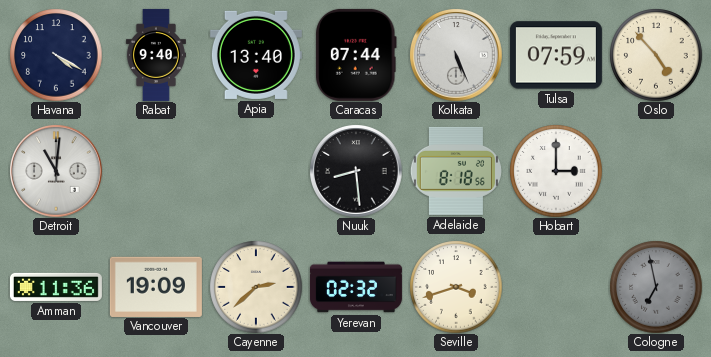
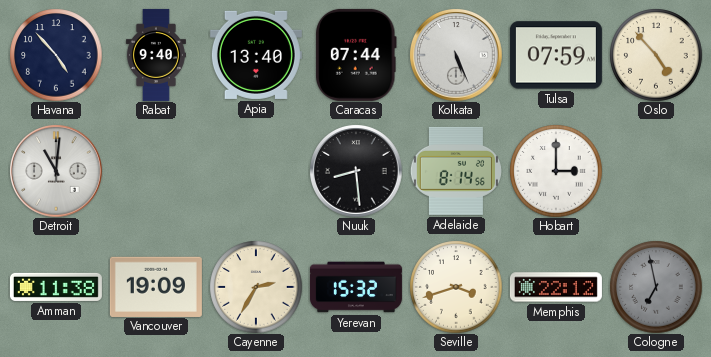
Havana: 4:20 -> 4:53
Adelaide: 8:18 -> 8:14
Amman: 11:36 -> 11:38
Cayenne: 2:38 -> 2:35
Yerevan: 02:32 -> 15:32
Memphis: none -> 22:12
